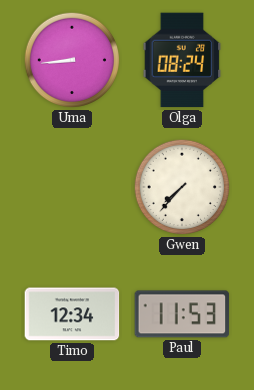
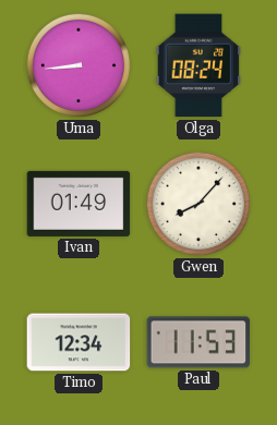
Ivan: none -> 01:49
Gwen: 7:37 -> 8:07
